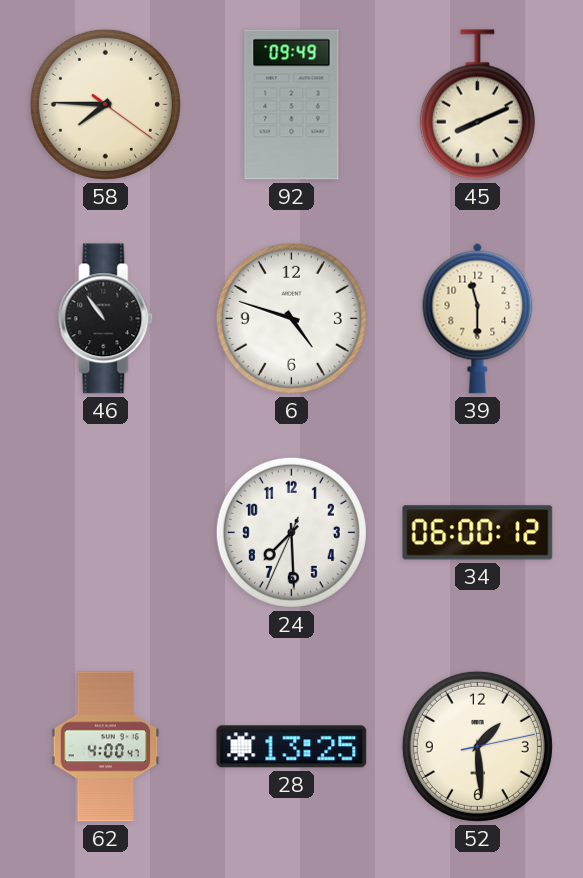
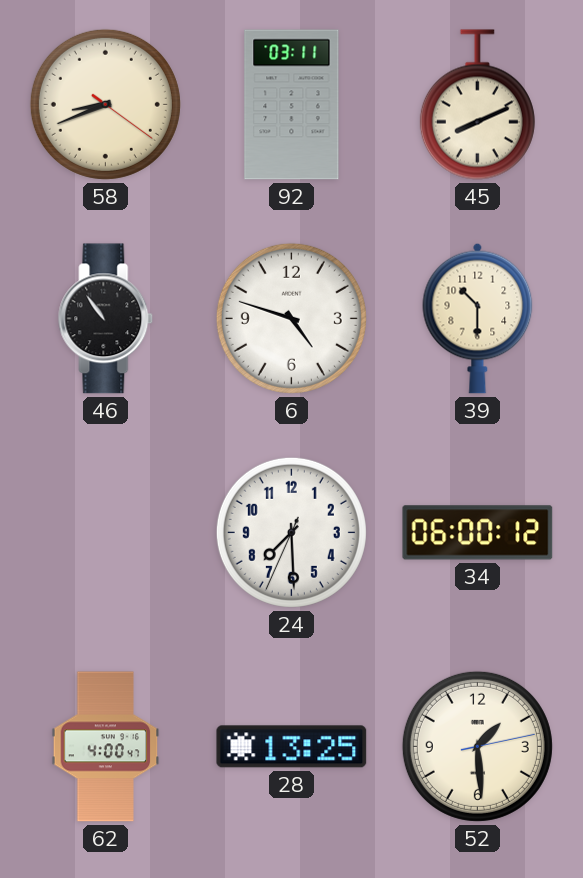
58: 7:45 -> 8:41
92: 09:49 -> 03:11
39: 11:30 -> 10:30
